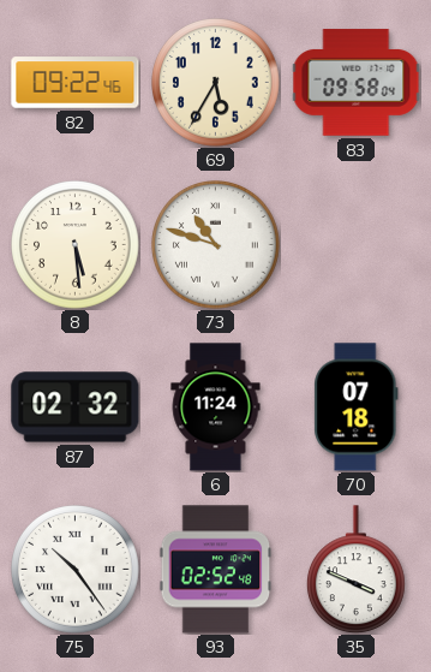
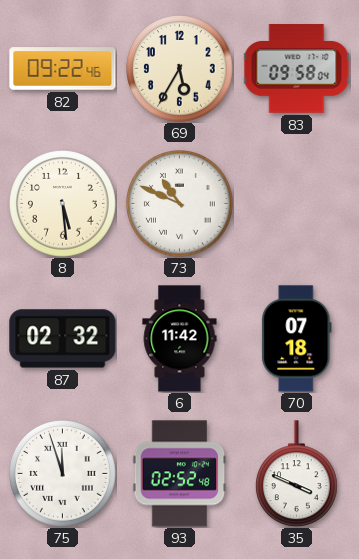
73: 10:48 -> 10:49
6: 11:24 -> 11:42
75: 10:24 -> 11:57
